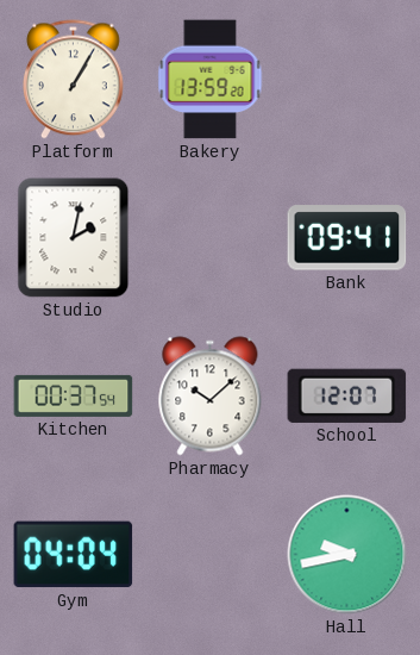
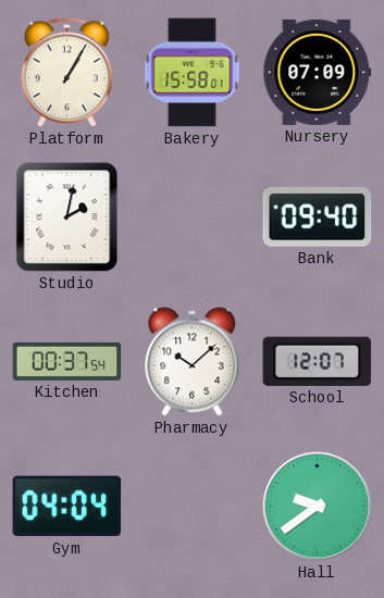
Bakery: 13:59 -> 15:58
Nursery: none -> 07:09
Bank: 09:41 -> 09:40
Hall: 9:43 -> 9:39
